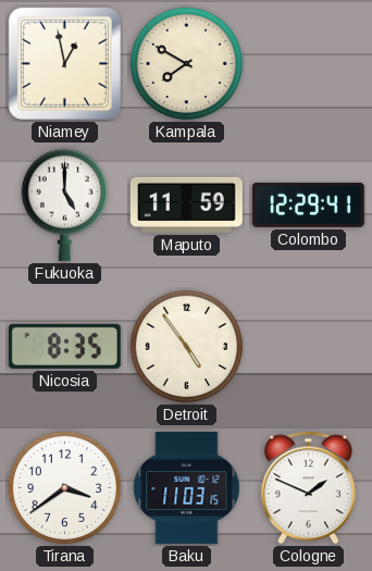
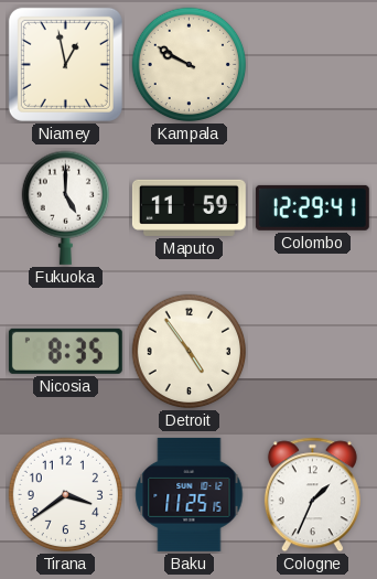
Kampala: 7:50 -> 9:50
Baku: 11:03 -> 11:25
Cologne: 1:49 -> 1:34
